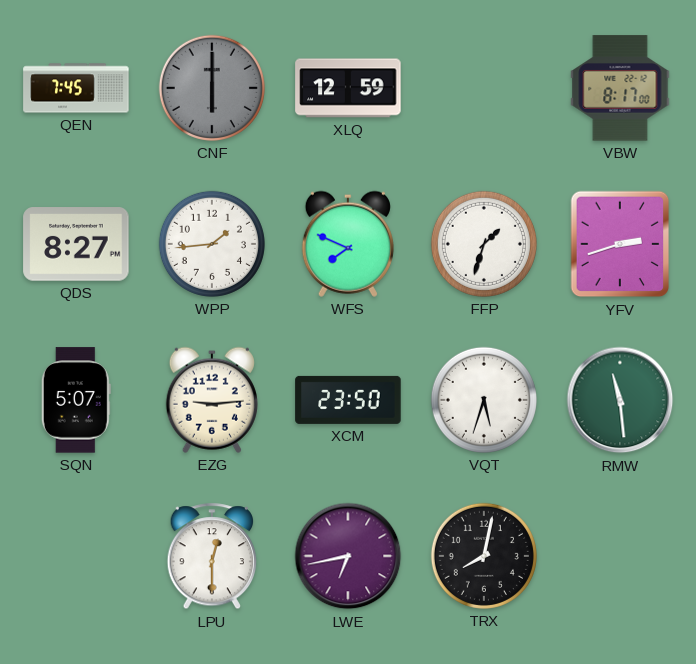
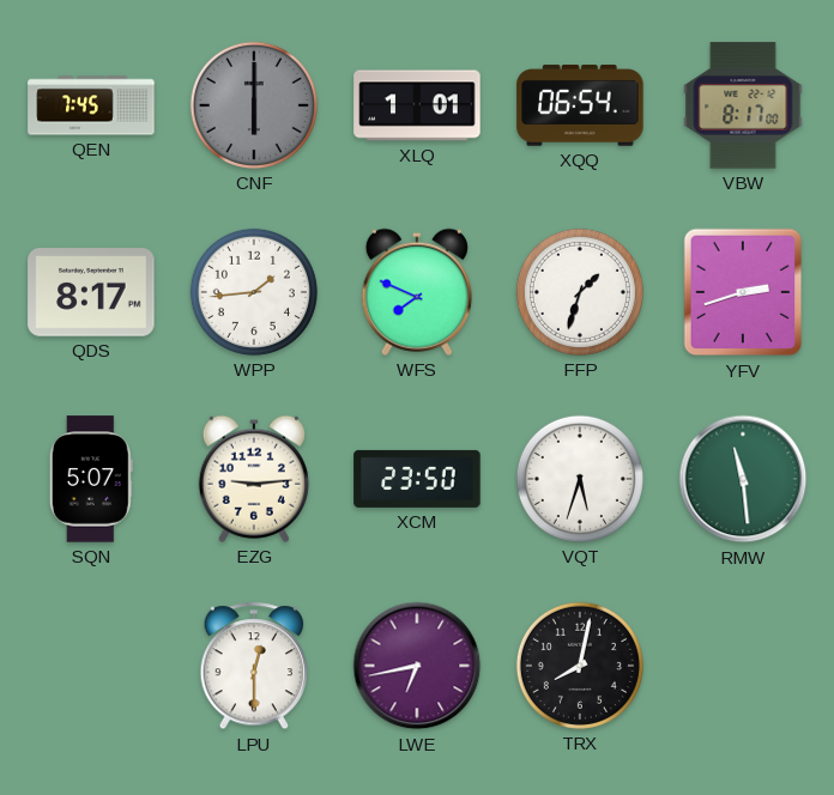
XLQ: 12:59 -> 1:01
XQQ: none -> 06:54
QDS: 8:27 -> 8:17
